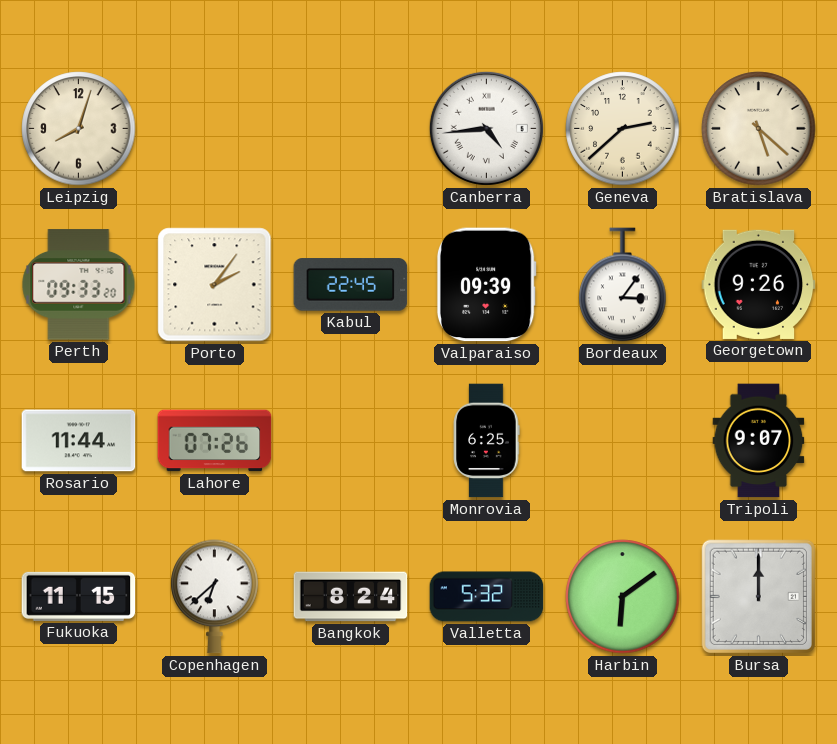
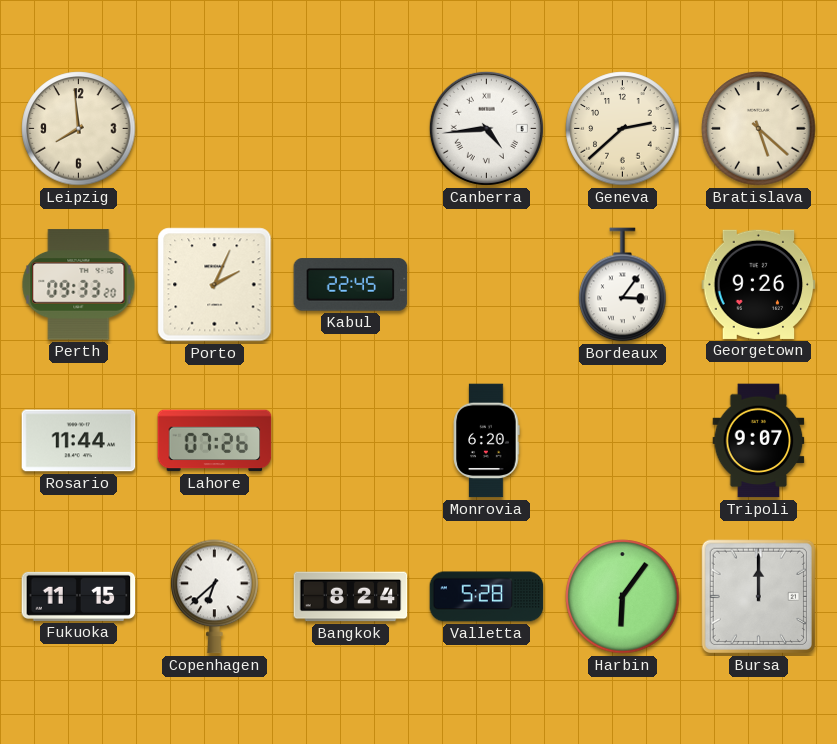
Leipzig: 8:03 -> 7:59
Porto: 2:06 -> 2:04
Valparaiso: 09:39 -> none
Monrovia: 6:25 -> 6:20
Valletta: 5:32 -> 5:28
Harbin: 6:09 -> 6:06
